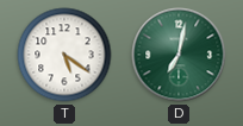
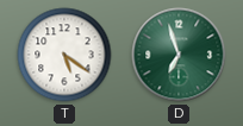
D: 7:02 -> 6:57
